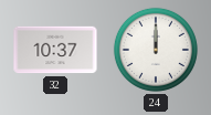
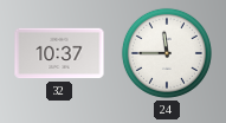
24: 12:00 -> 11:45
